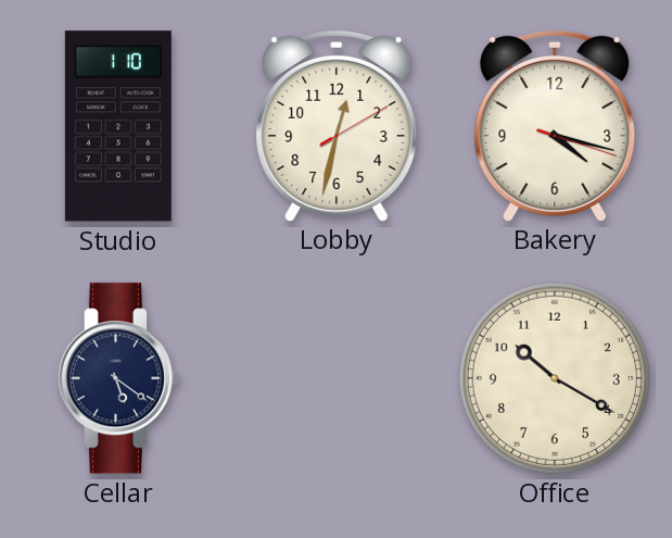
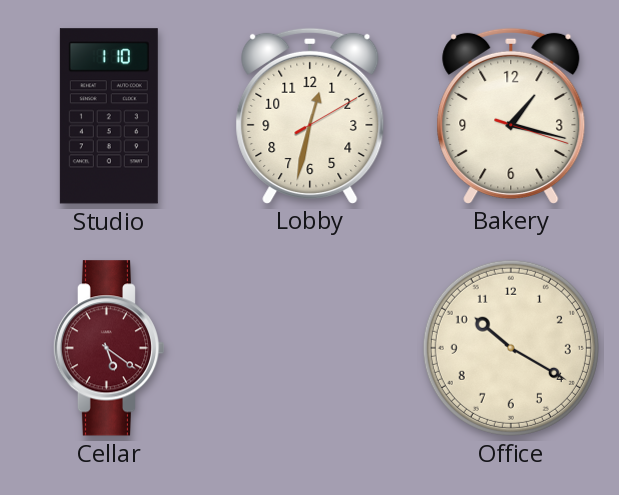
Bakery: 4:17 -> 1:17
Cellar dial: navy -> burgundy
